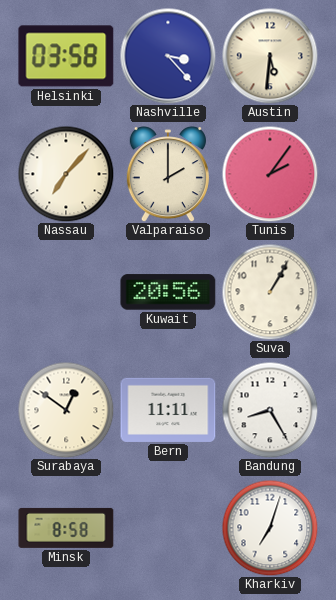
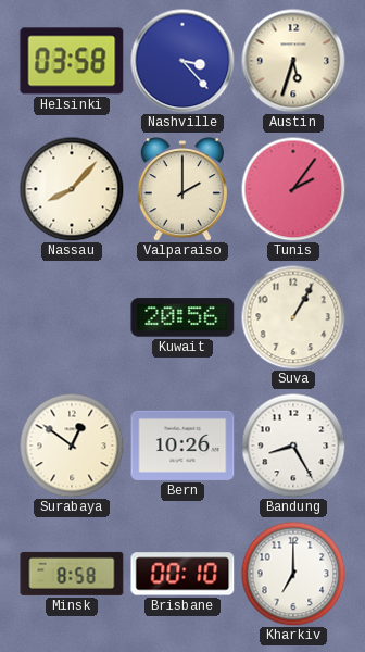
Austin: 5:31 -> 5:33
Nassau: 7:07 -> 8:07
Bern: 11:11 -> 10:26
Brisbane: none -> 00:10
Kharkiv: 7:03 -> 7:00
